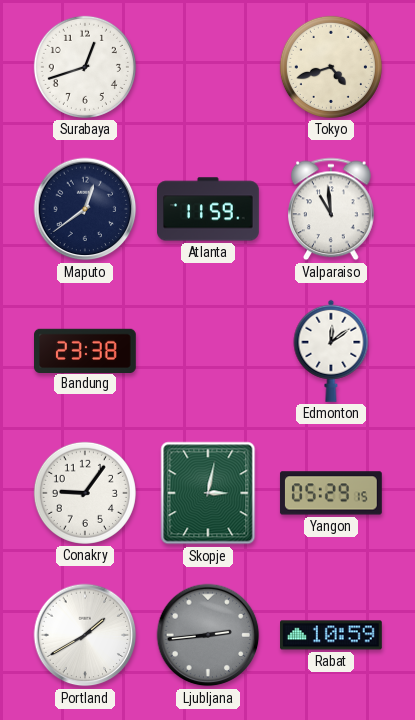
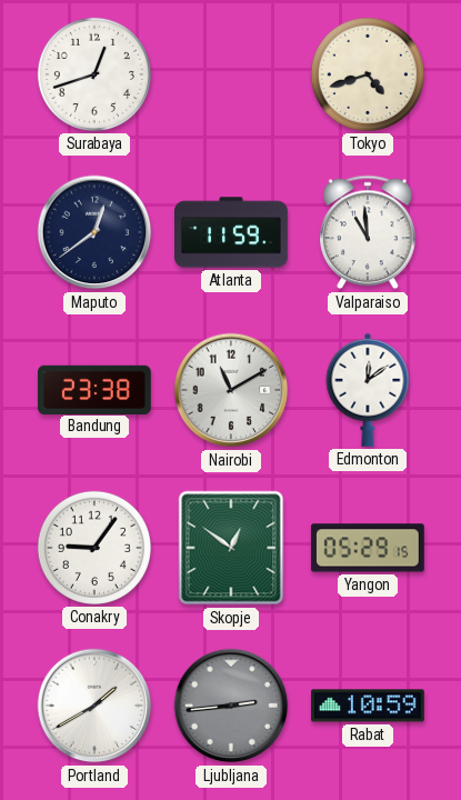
Nairobi: none -> 11:10
Skopje: 3:02 -> 12:51
